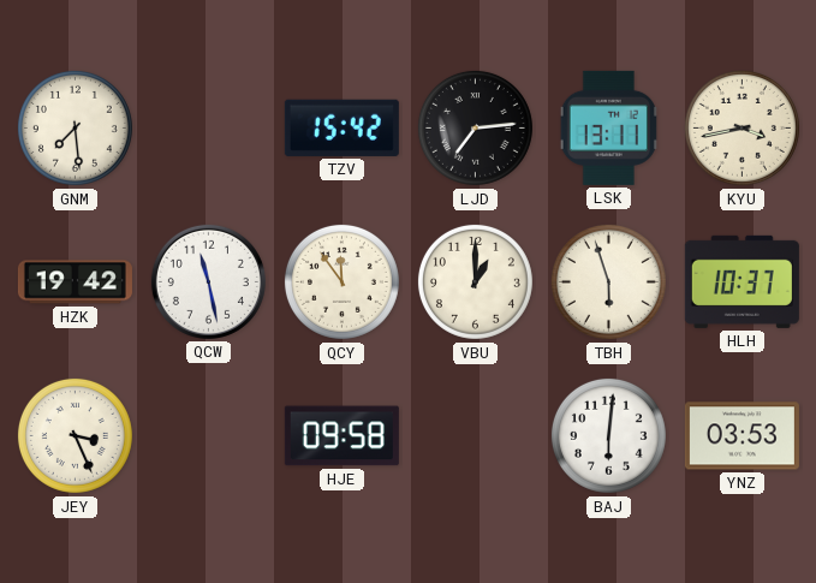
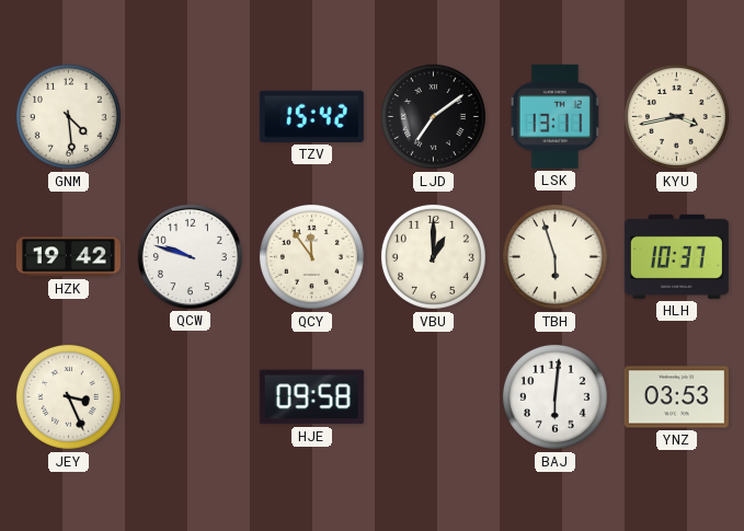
GNM: 7:29 -> 4:29
LJD: 7:14 -> 7:09
QCW: 11:28 -> 9:48
